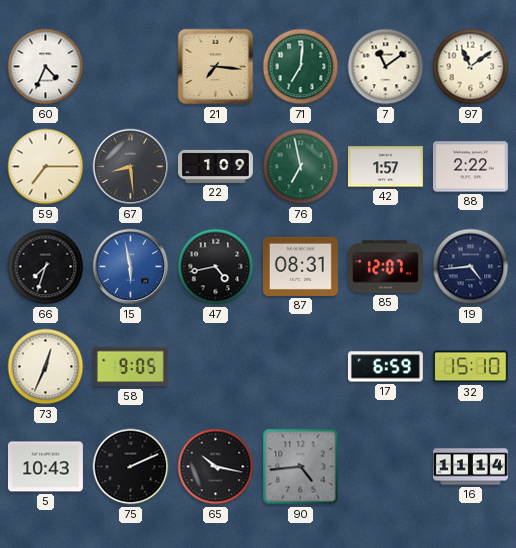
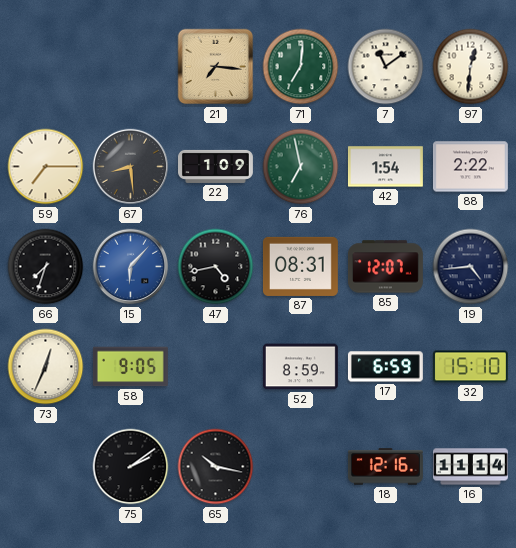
60: 4:34 -> none
97: 11:09 -> 12:31
42: 1:57 -> 1:54
15: 5:58 -> 6:07
52: none -> 8:59
5: 10:43 -> none
75: 2:11 -> 2:09
90: 4:44 -> none
18: none -> 12:16
